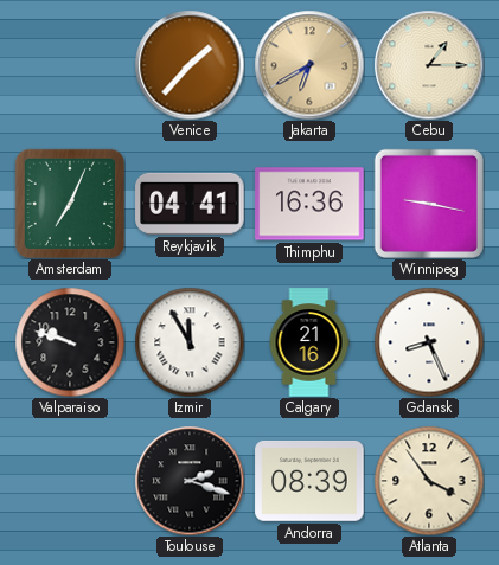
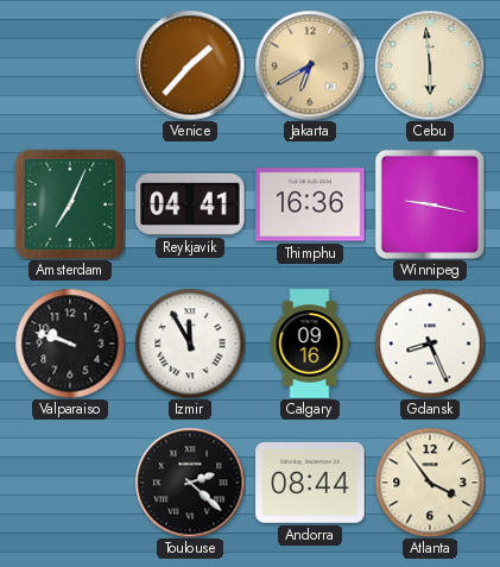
Cebu: 1:15 -> 5:59
Calgary: 21:16 -> 09:16
Toulouse: 2:18 -> 2:22
Andorra: 08:39 -> 08:44
